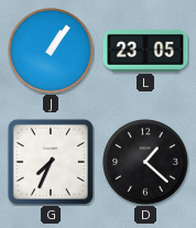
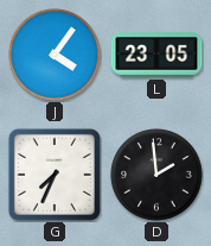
J: 1:06 -> 4:06
D: 1:22 -> 1:59
